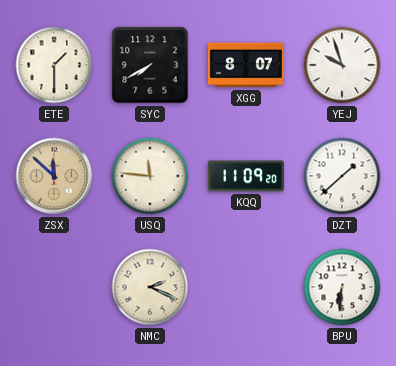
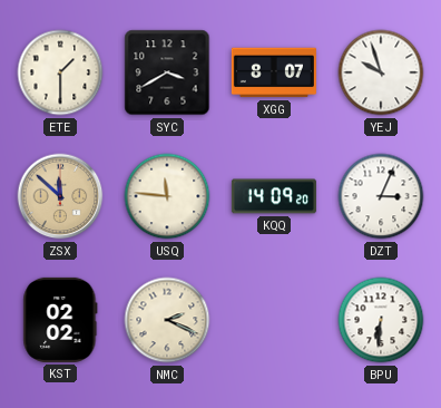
SYC: 7:40 -> 3:40
KQQ: 11:09 -> 14:09
DZT: 1:38 -> 3:04
KST: none -> 02:02
